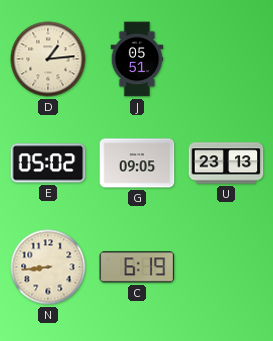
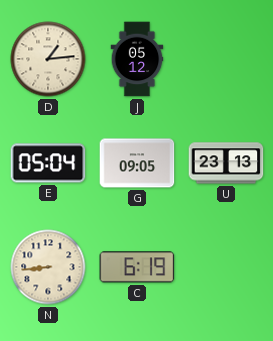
J: 05:51 -> 05:12
E: 05:02 -> 05:04
